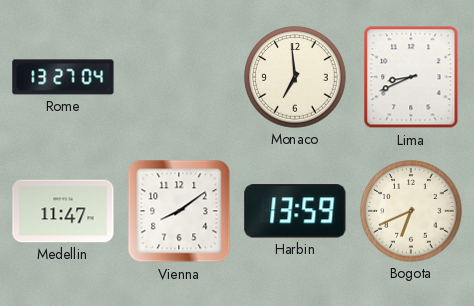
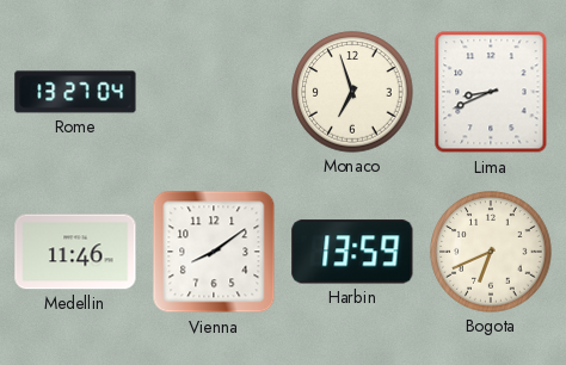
Monaco: 6:59 -> 6:57
Medellin: 11:47 -> 11:46
